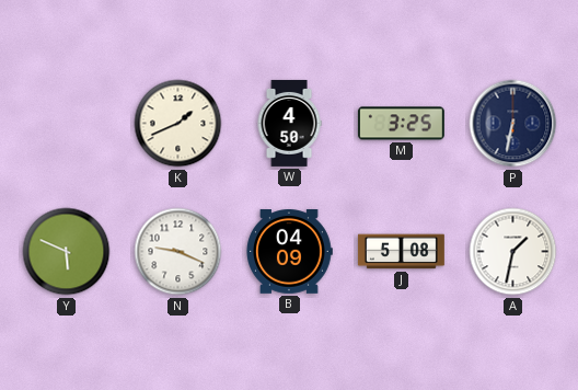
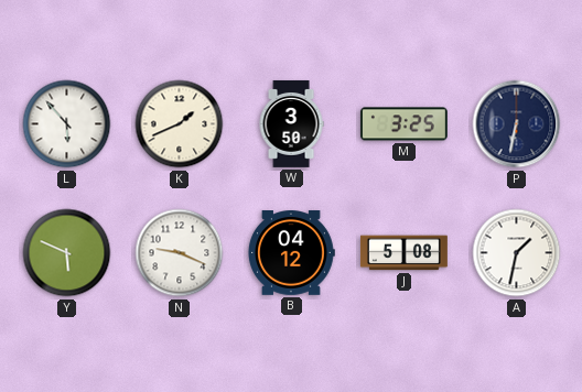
L: none -> 5:53
W: 4:50 -> 3:50
B: 04:09 -> 04:12
